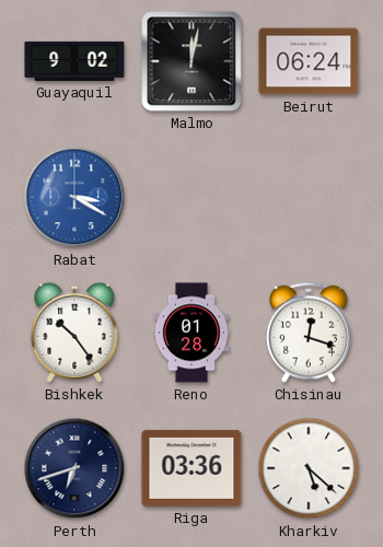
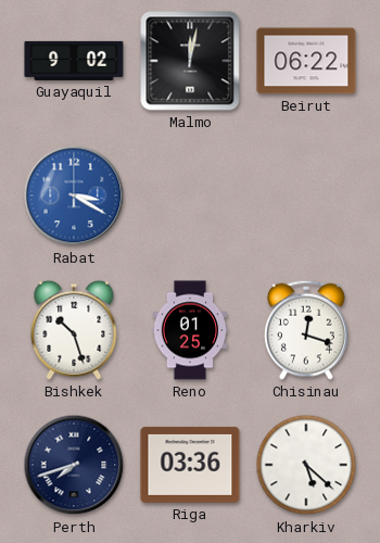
Beirut: 06:24 -> 06:22
Bishkek: 10:24 -> 10:27
Reno: 01:28 -> 01:25
Perth: 6:42 -> 7:42
